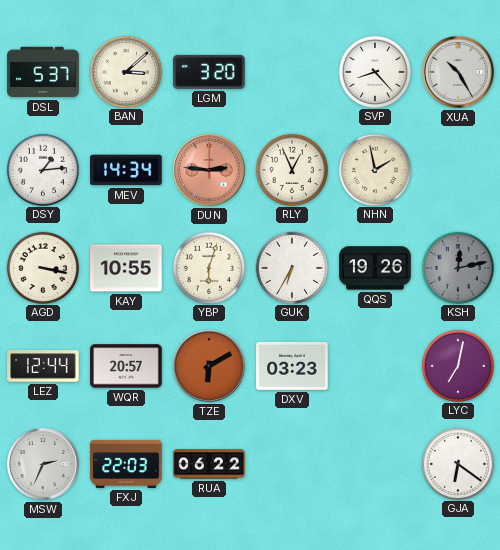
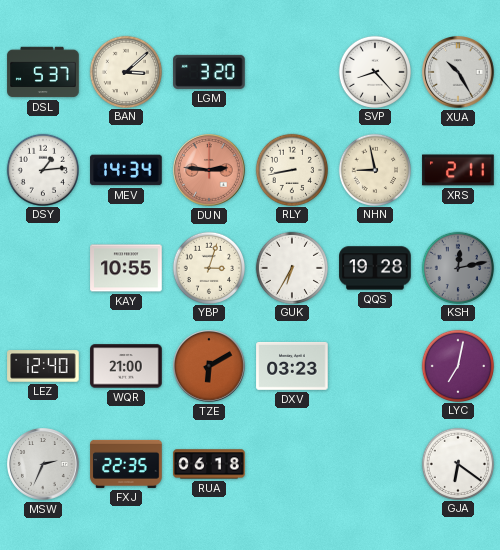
RLY: 12:56 -> 8:43
NHN: 1:58 -> 8:58
XRS: none -> 2:11
AGD: 3:17 -> none
YBP: 6:03 -> 3:03
QQS: 19:26 -> 19:28
LEZ: 12:44 -> 12:40
WQR: 20:57 -> 21:00
FXJ: 22:03 -> 22:35
RUA: 06:22 -> 06:18
